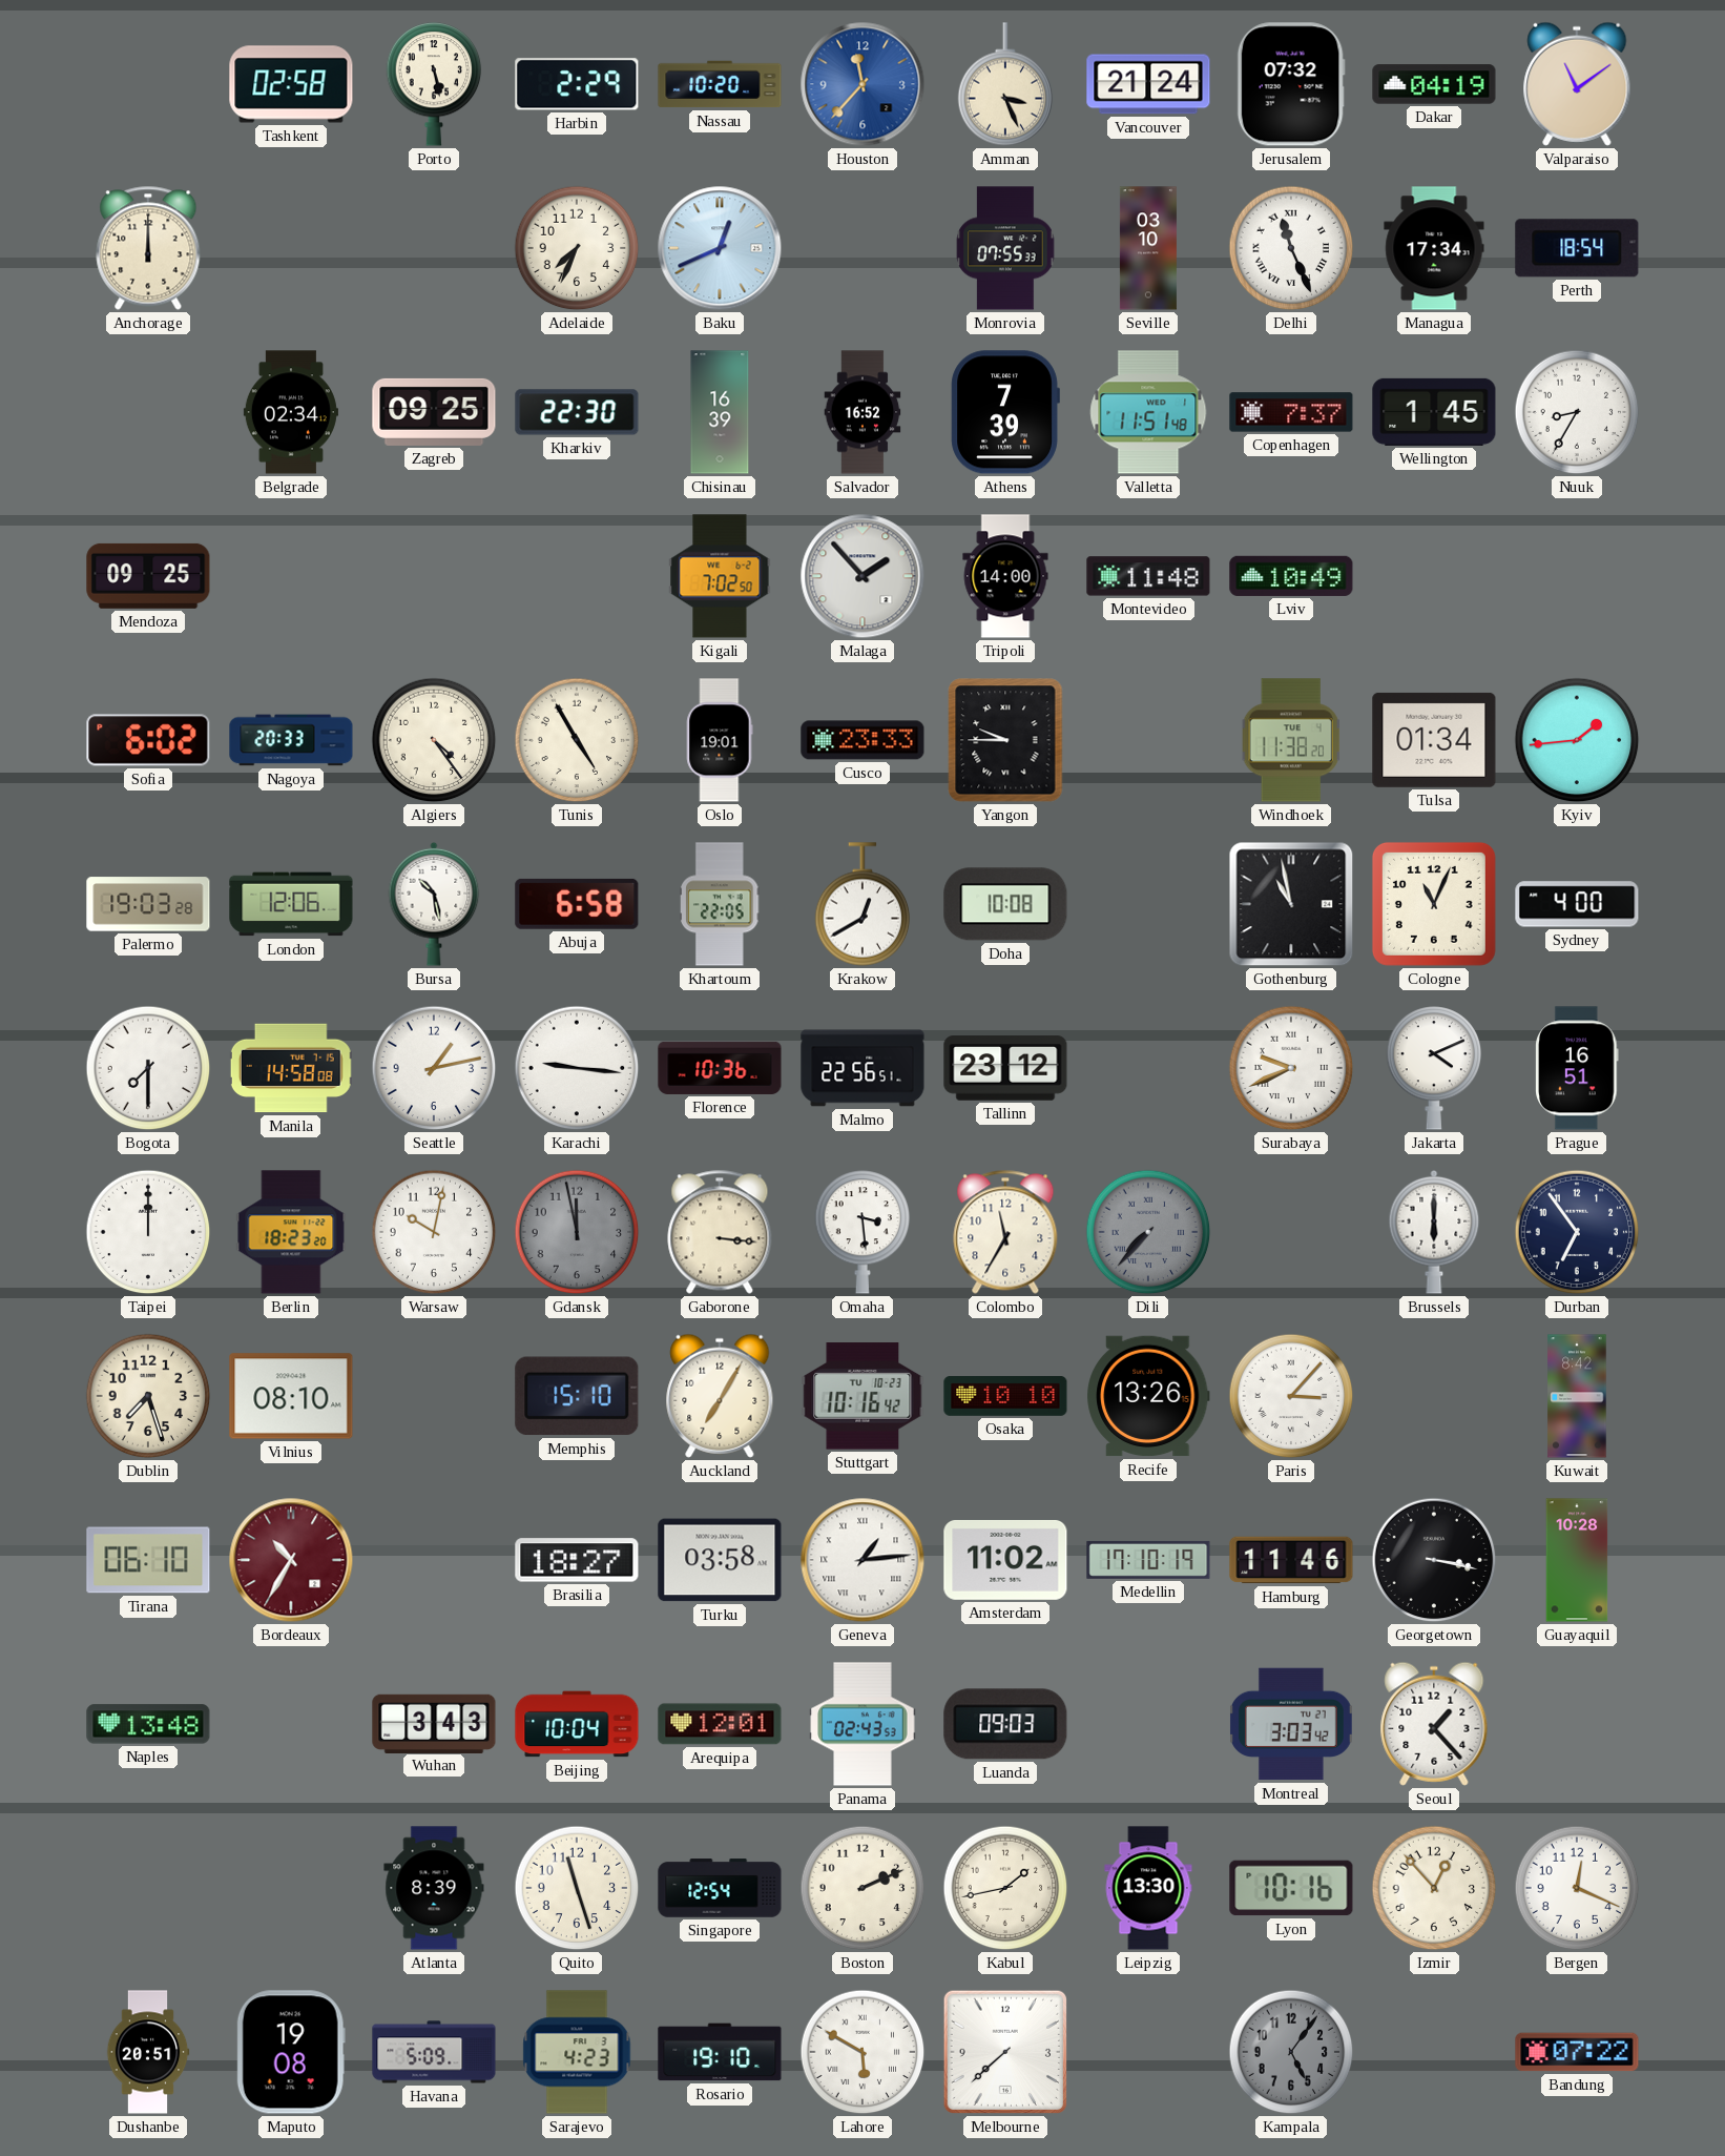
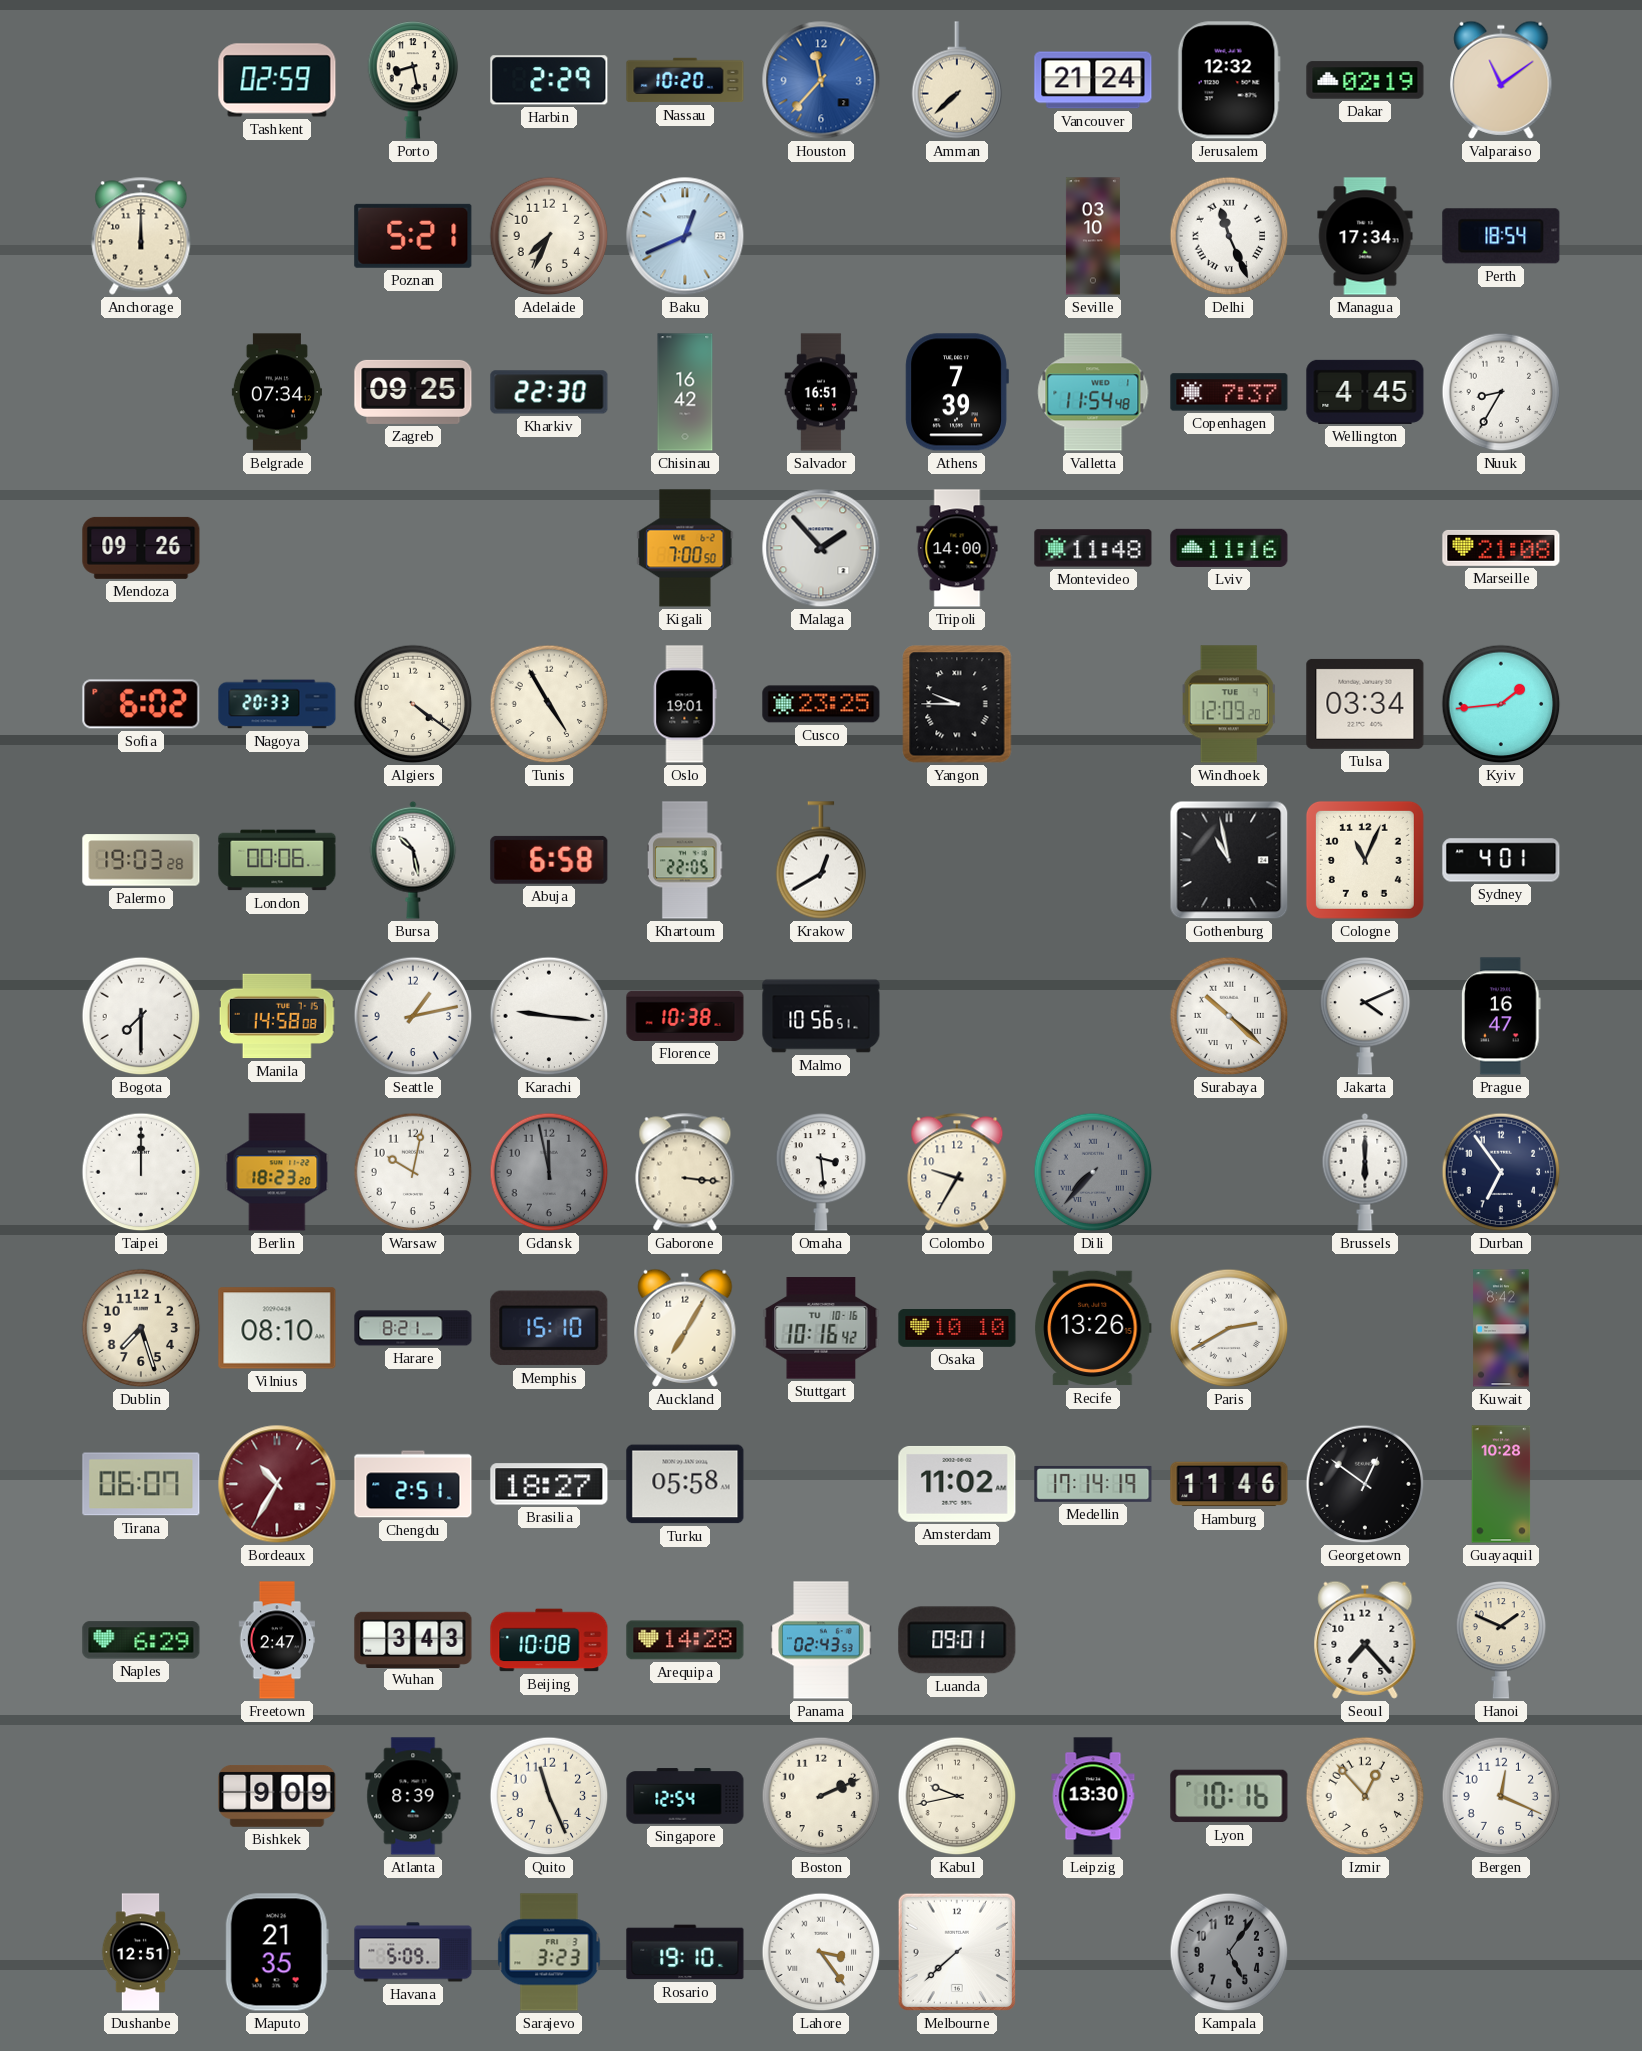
Tashkent: 02:58 -> 02:59
Porto: 5:28 -> 8:28
Amman: 3:26 -> 7:38
Jerusalem: 07:32 -> 12:32
Dakar: 04:19 -> 02:19
Poznan: none -> 5:21
Monrovia: 07:55 -> none
Belgrade: 02:34 -> 07:34
Chisinau: 16:39 -> 16:42
Salvador: 16:52 -> 16:51
Valletta: 11:51 -> 11:54
Wellington: 1:45 -> 4:45
Mendoza: 09:25 -> 09:26
Kigali: 7:02 -> 7:00
Lviv: 10:49 -> 11:16
Marseille: none -> 21:08
Algiers: 4:24 -> 4:21
Cusco: 23:33 -> 23:25
Windhoek: 11:38 -> 12:09
Tulsa: 01:34 -> 03:34
London: 12:06 -> 00:06
Doha: 10:08 -> none
Sydney: 4:00 -> 4:01
Florence: 10:36 -> 10:38
Malmo: 22:56 -> 10:56
Tallinn: 23:12 -> none
Surabaya: 9:41 -> 10:22
Prague: 16:51 -> 16:47
Colombo: 11:35 -> 9:35
Harare: none -> 8:21
Stuttgart date: TU 10-23 -> TU 10-16
Paris: 3:07 -> 2:40
Tirana: 06:10 -> 06:07
Chengdu: none -> 2:51
Turku: 03:58 -> 05:58
Geneva: 1:14 -> none
Medellin: 17:10 -> 17:14
Georgetown: 3:17 -> 12:51
Naples: 13:48 -> 6:29
Freetown: none -> 2:47
Beijing: 10:04 -> 10:08
Arequipa: 12:01 -> 14:28
Luanda: 09:03 -> 09:01
Montreal: 3:03 -> none
Seoul: 1:23 -> 7:23
Hanoi: none -> 1:49
Bishkek: none -> 9:09
Quito: 11:27 -> 11:26
Kabul: 1:43 -> 9:43
Dushanbe: 20:51 -> 12:51
Maputo: 19:08 -> 21:35
Sarajevo: 4:23 -> 3:23
Lahore: 5:50 -> 3:24
Bandung: 07:22 -> none
